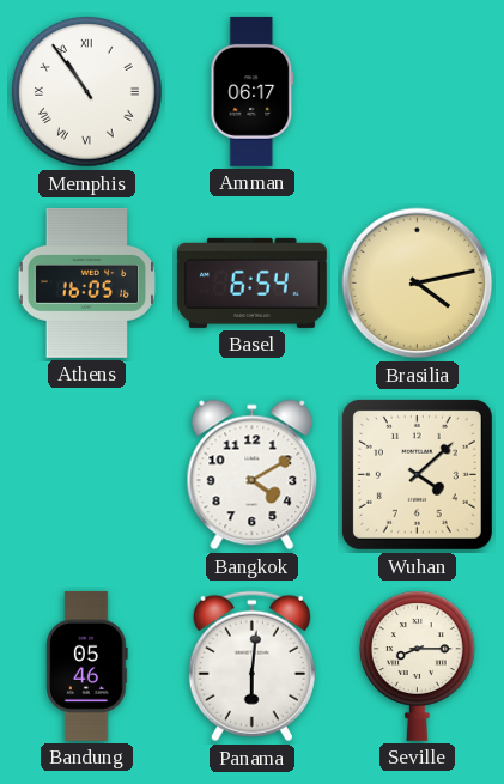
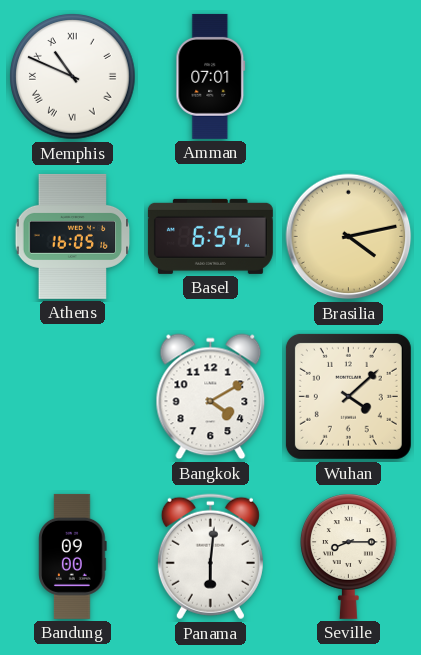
Memphis: 10:54 -> 10:49
Amman: 06:17 -> 07:01
Bandung: 05:46 -> 09:00
